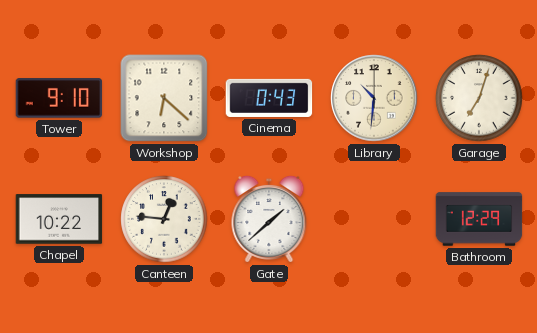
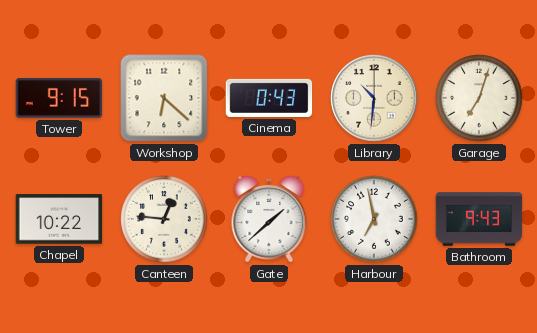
Tower: 9:10 -> 9:15
Harbour: none -> 6:58
Bathroom: 12:29 -> 9:43
